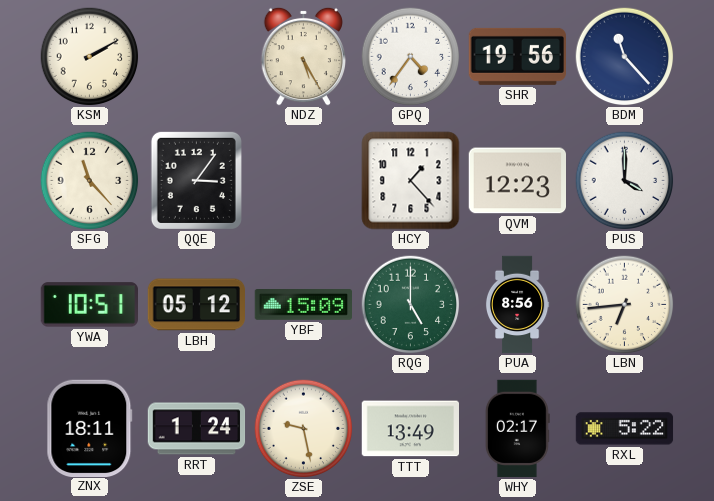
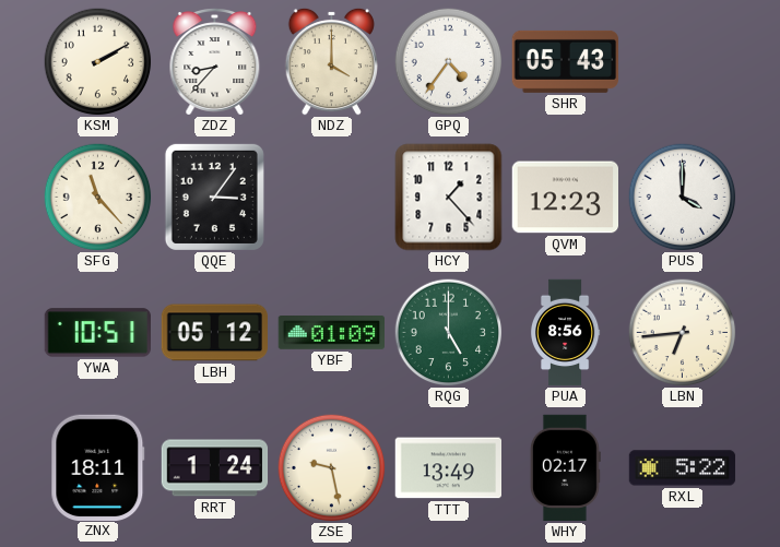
ZDZ: none -> 8:37
NDZ: 5:25 -> 4:00
SHR: 19:56 -> 05:43
BDM: 11:23 -> none
YBF: 15:09 -> 01:09
